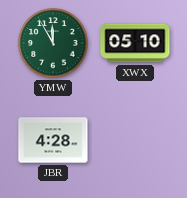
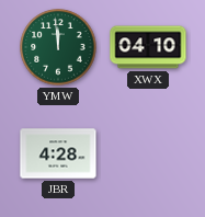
YMW: 11:55 -> 11:59
XWX: 05:10 -> 04:10
